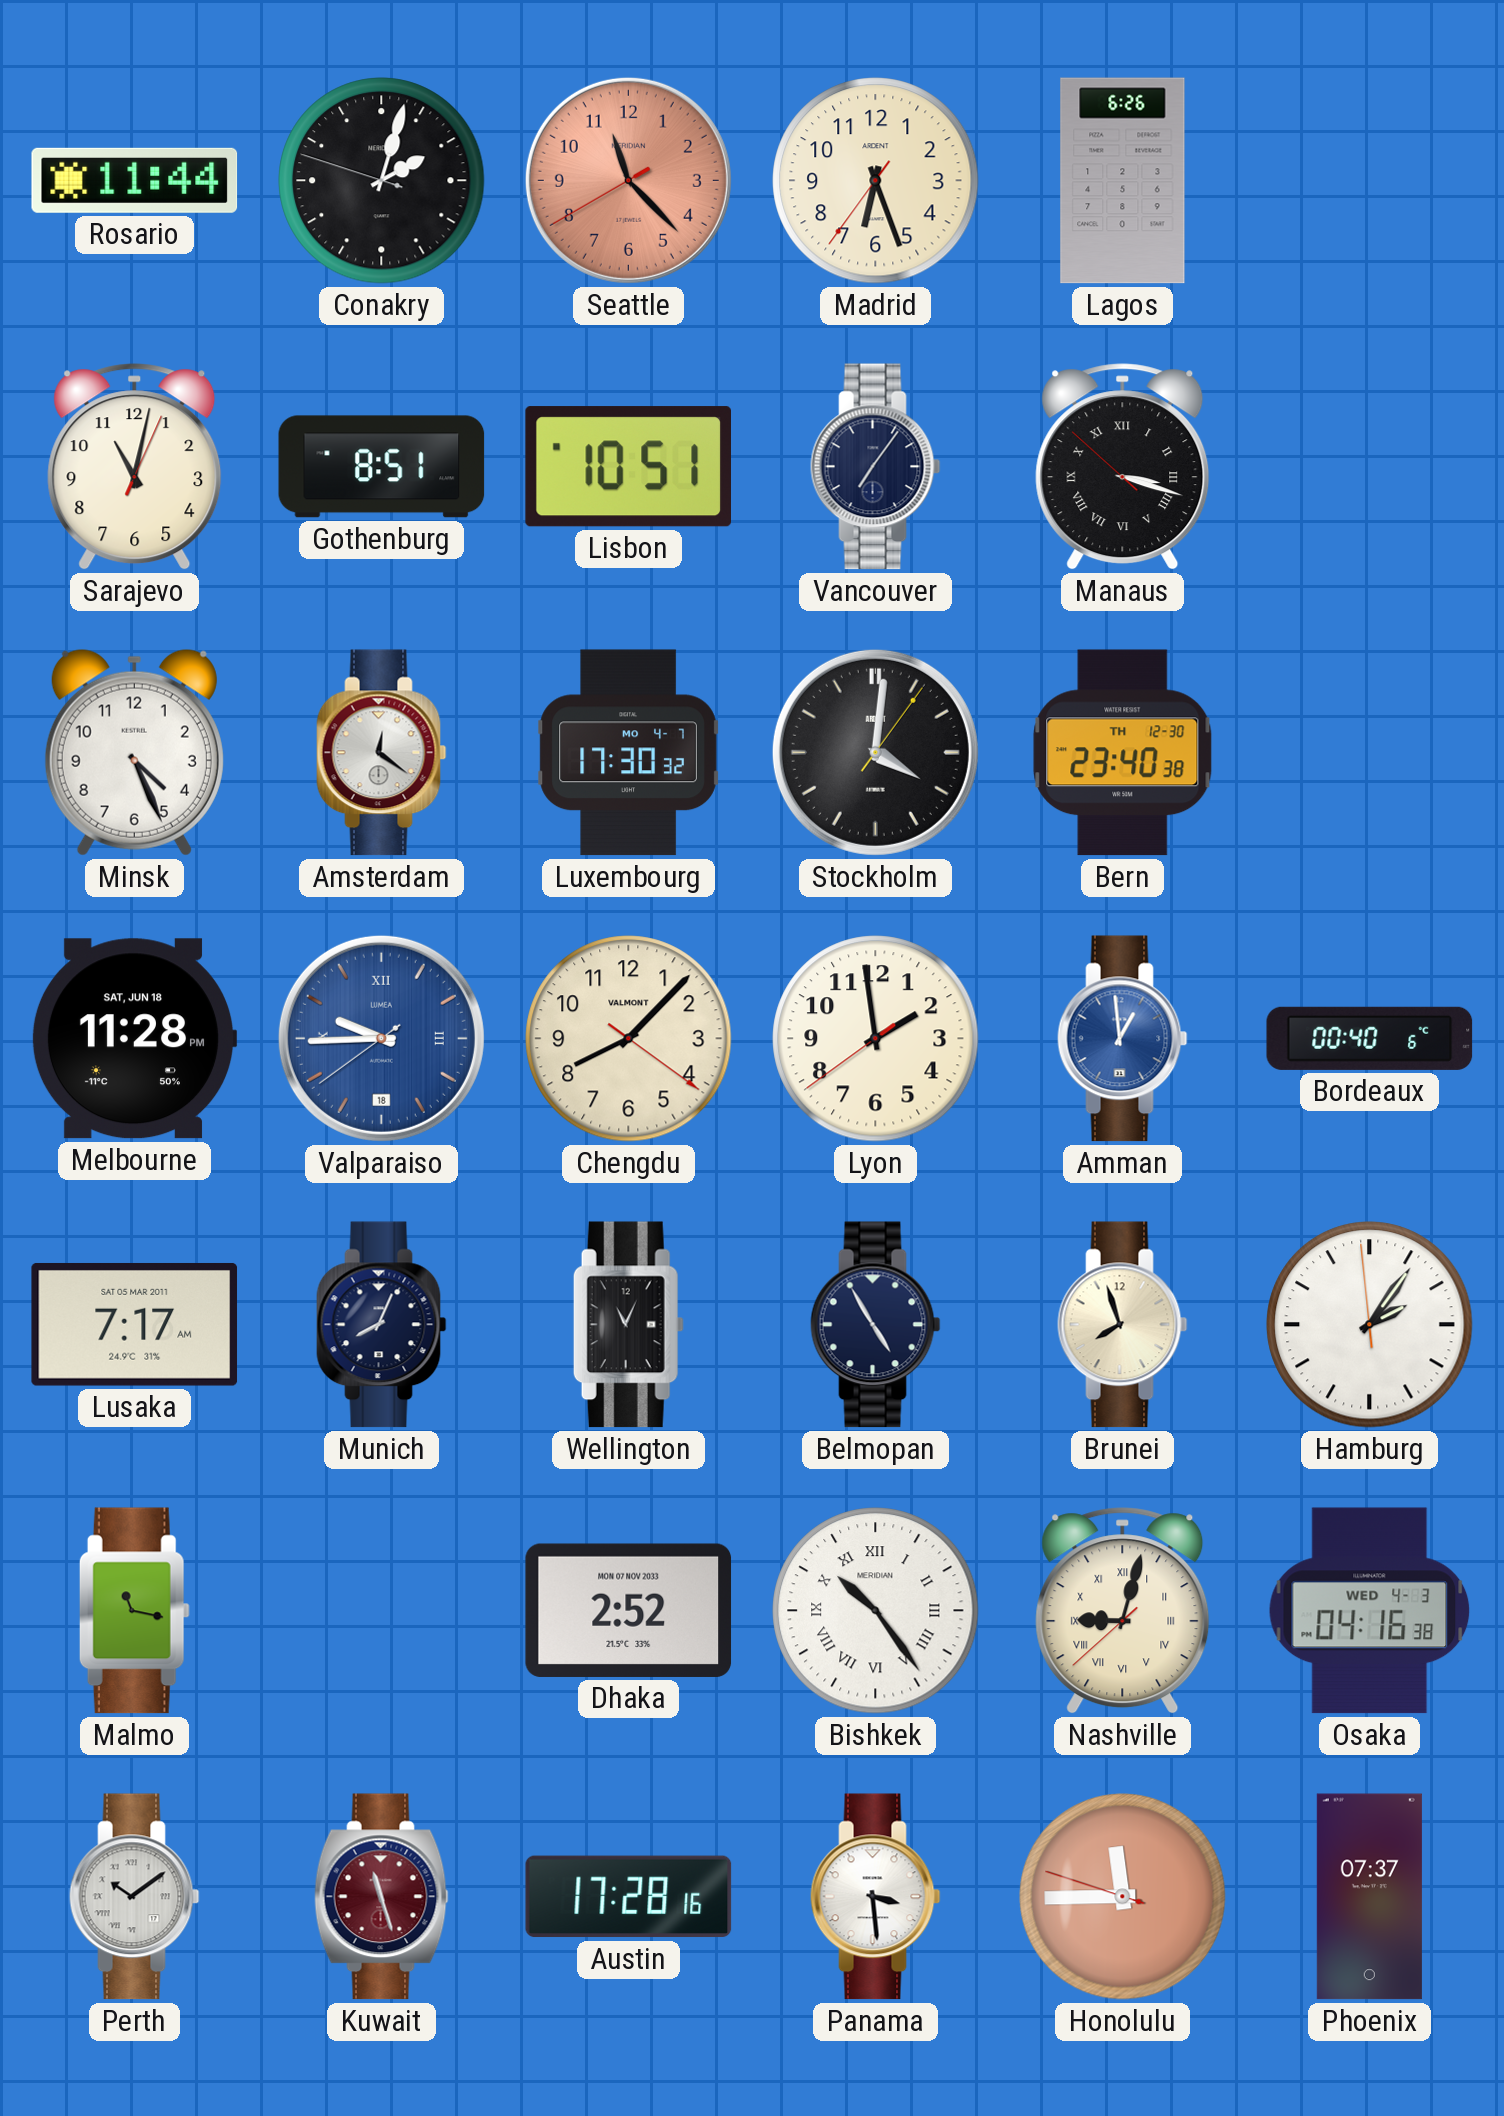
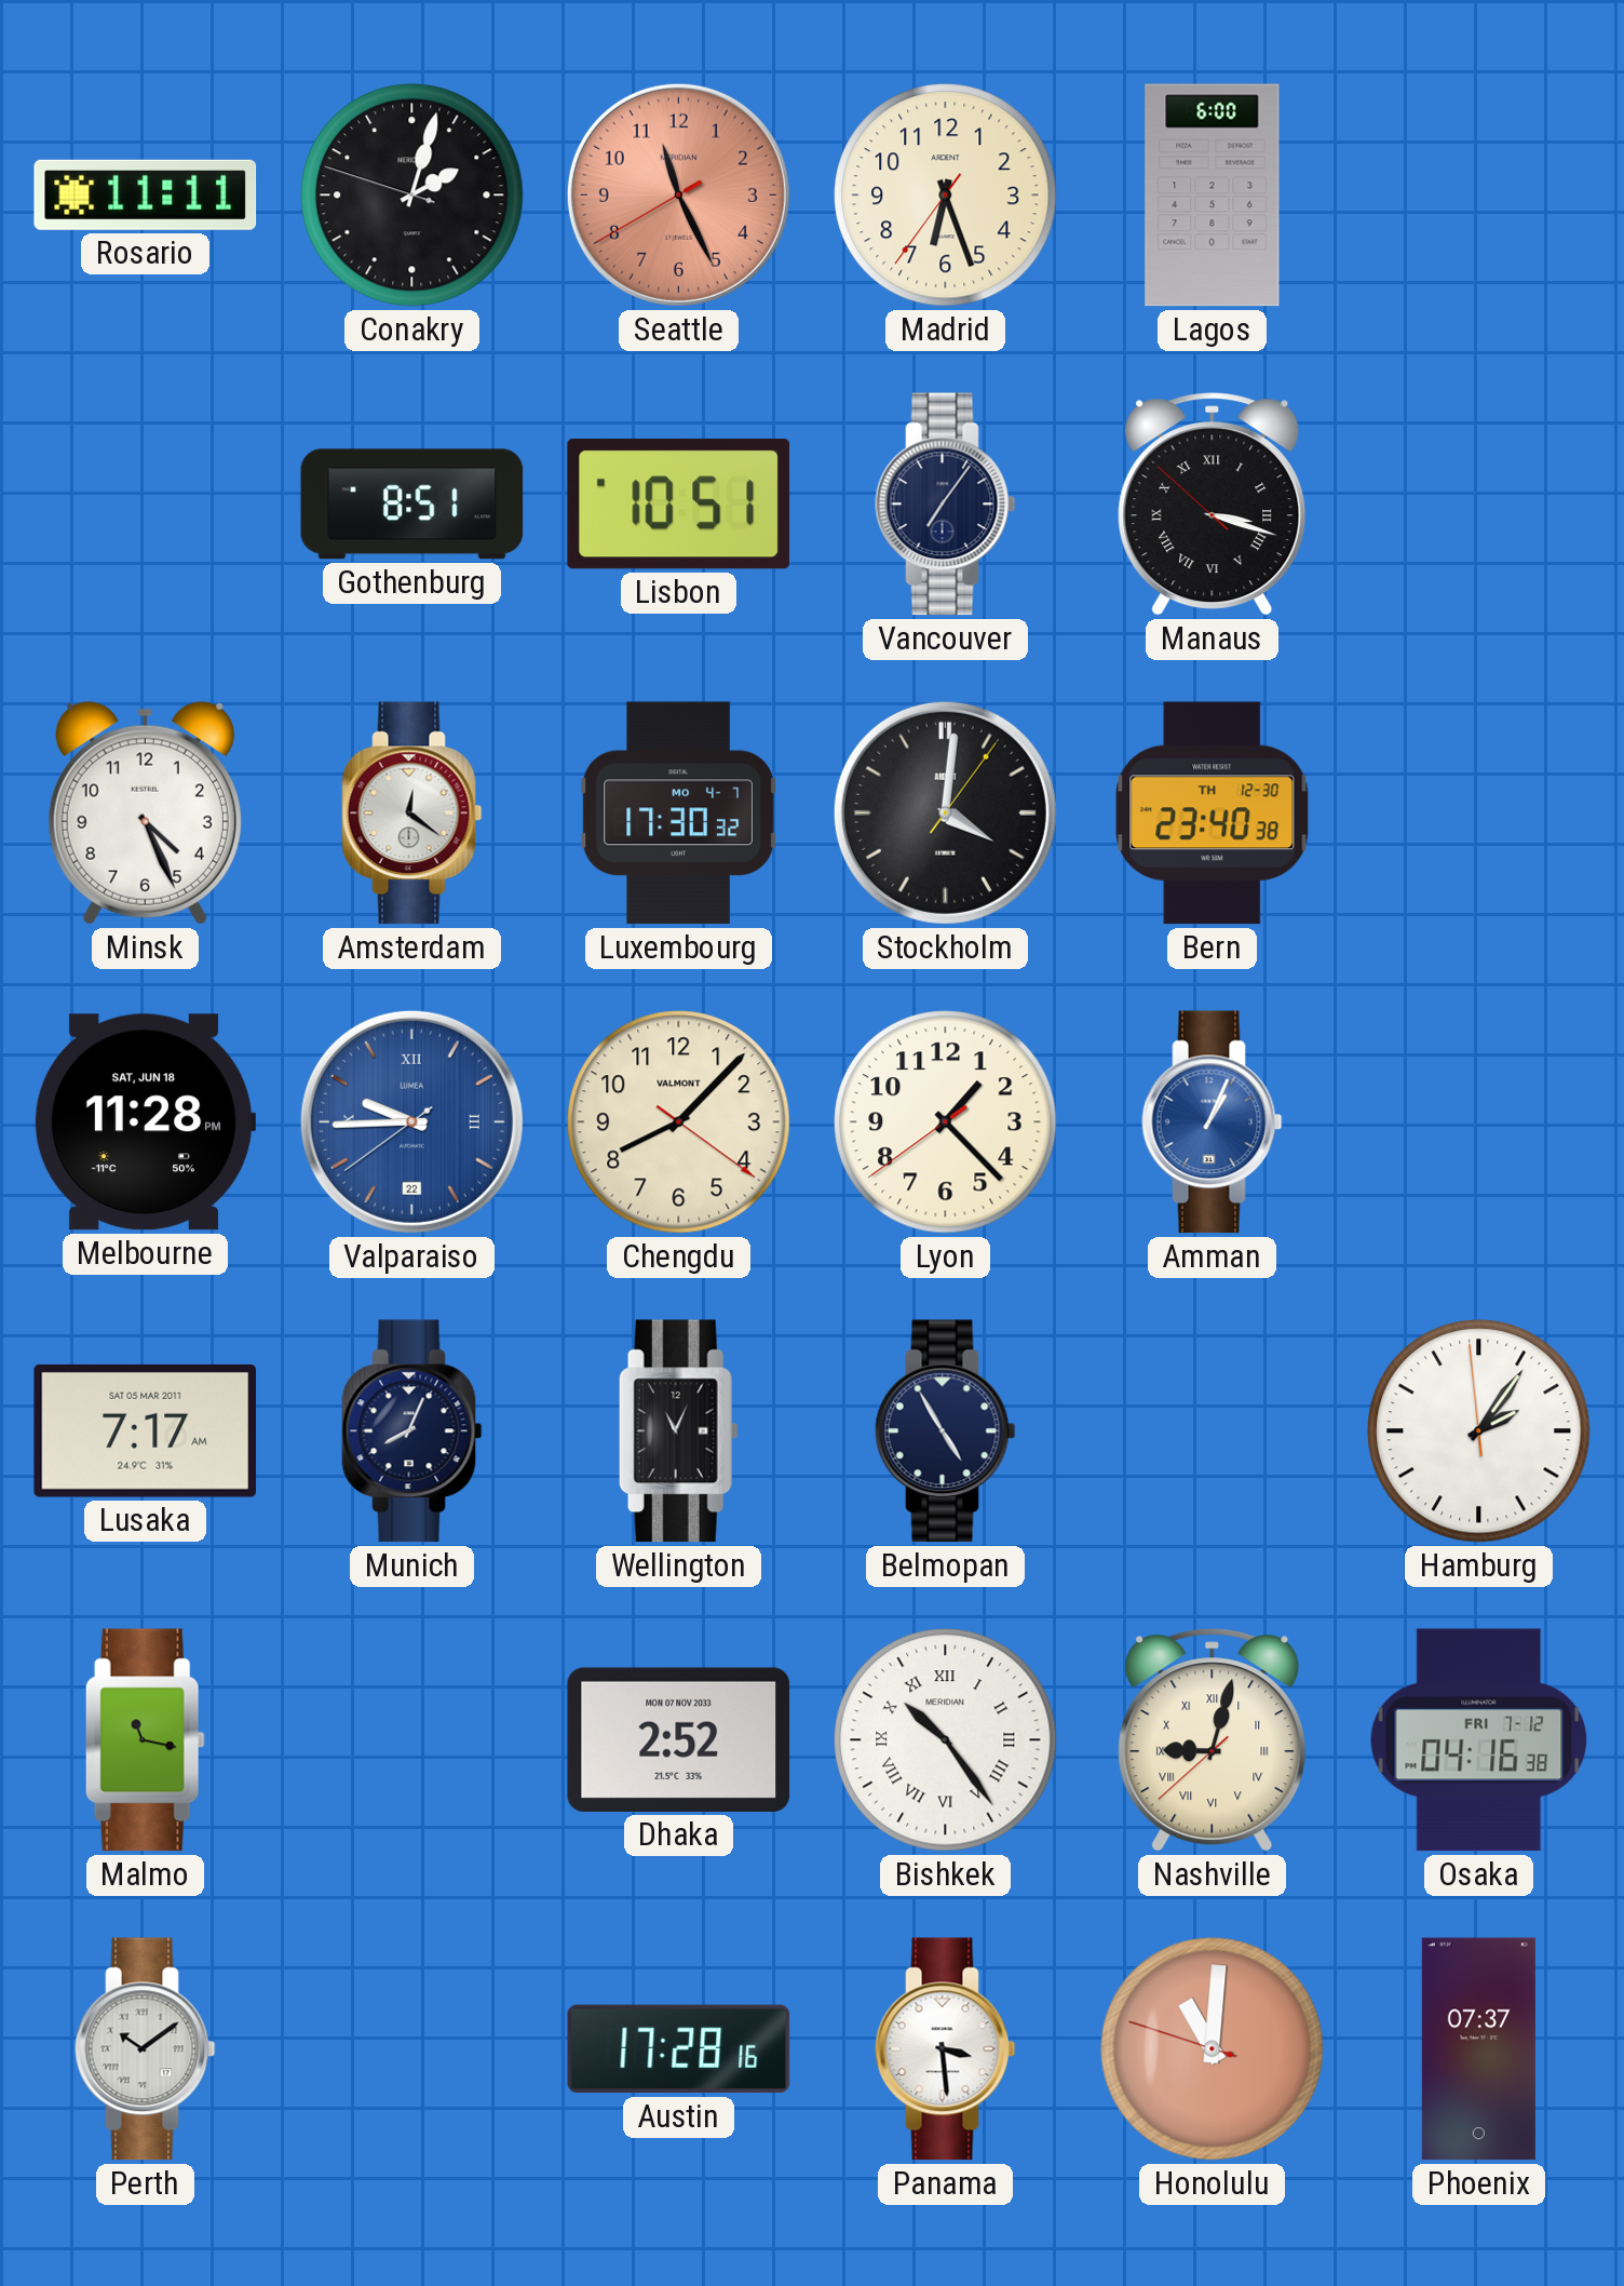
Rosario: 11:44 -> 11:11
Seattle: 11:22 -> 11:25
Lagos: 6:26 -> 6:00
Sarajevo: 11:02 -> none
Valparaiso date: 18 -> 22
Lyon: 1:58 -> 1:22
Amman: 12:59 -> 1:04
Bordeaux: 00:40 -> none
Brunei: 7:57 -> none
Osaka date: WED 4-3 -> FRI 7-12
Kuwait: 11:27 -> none
Honolulu: 11:44 -> 11:00
